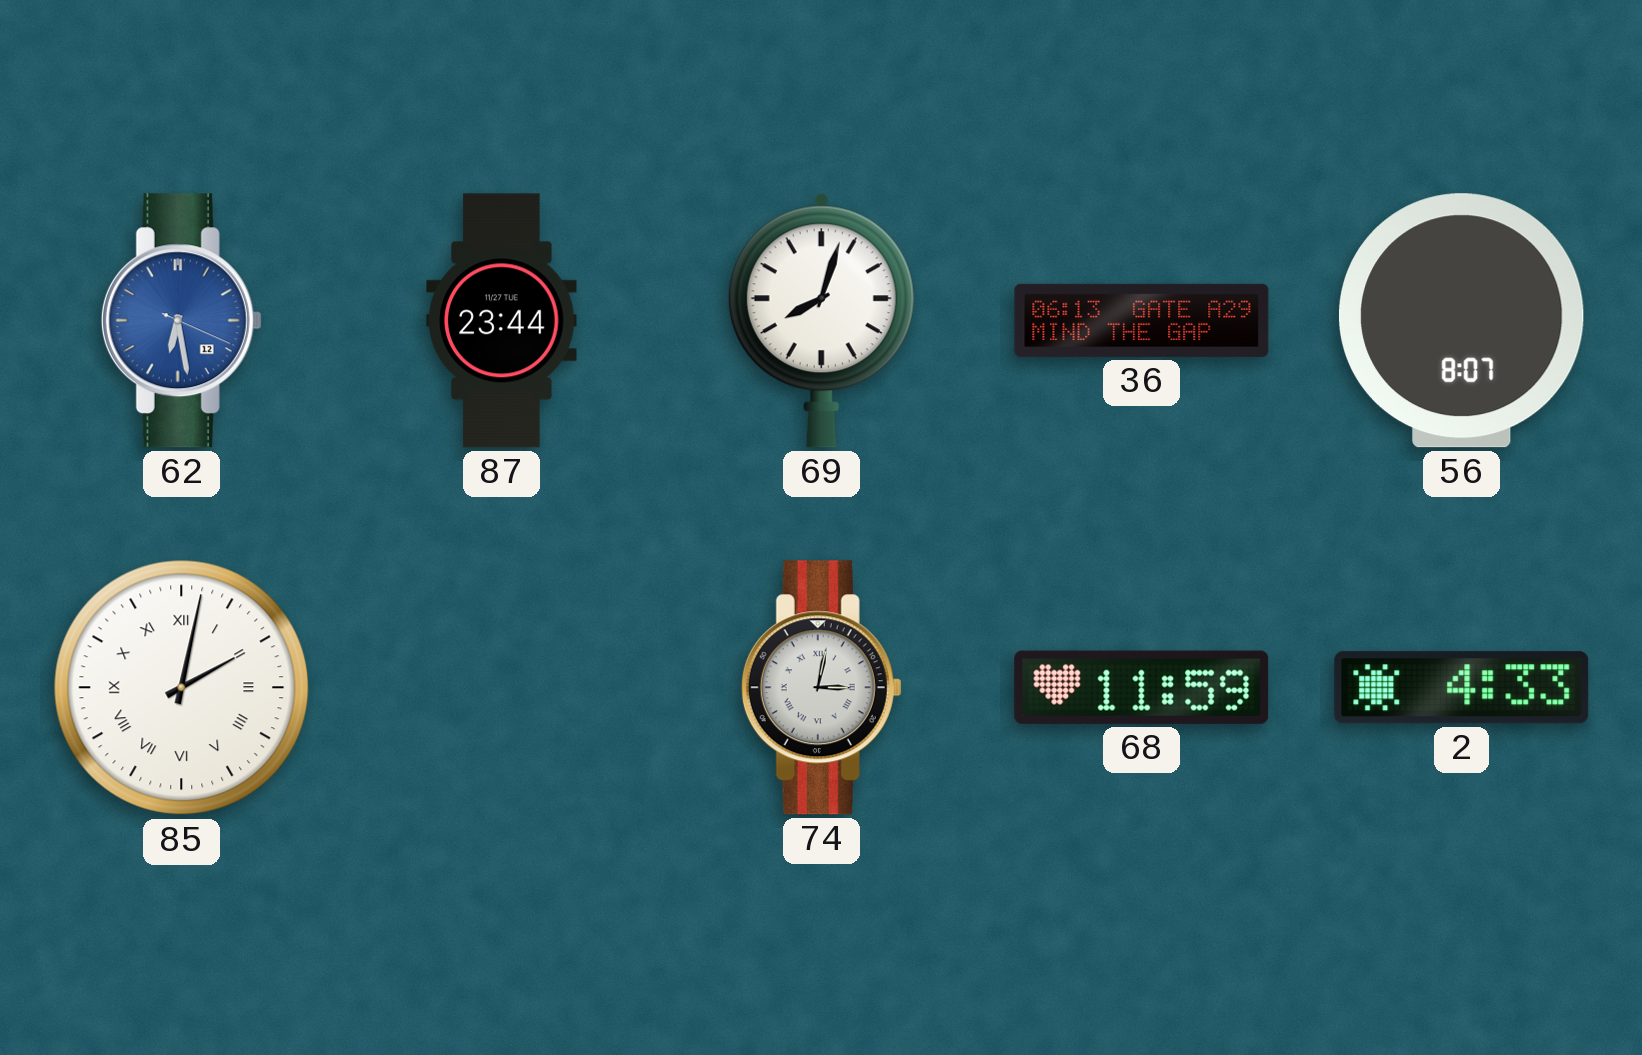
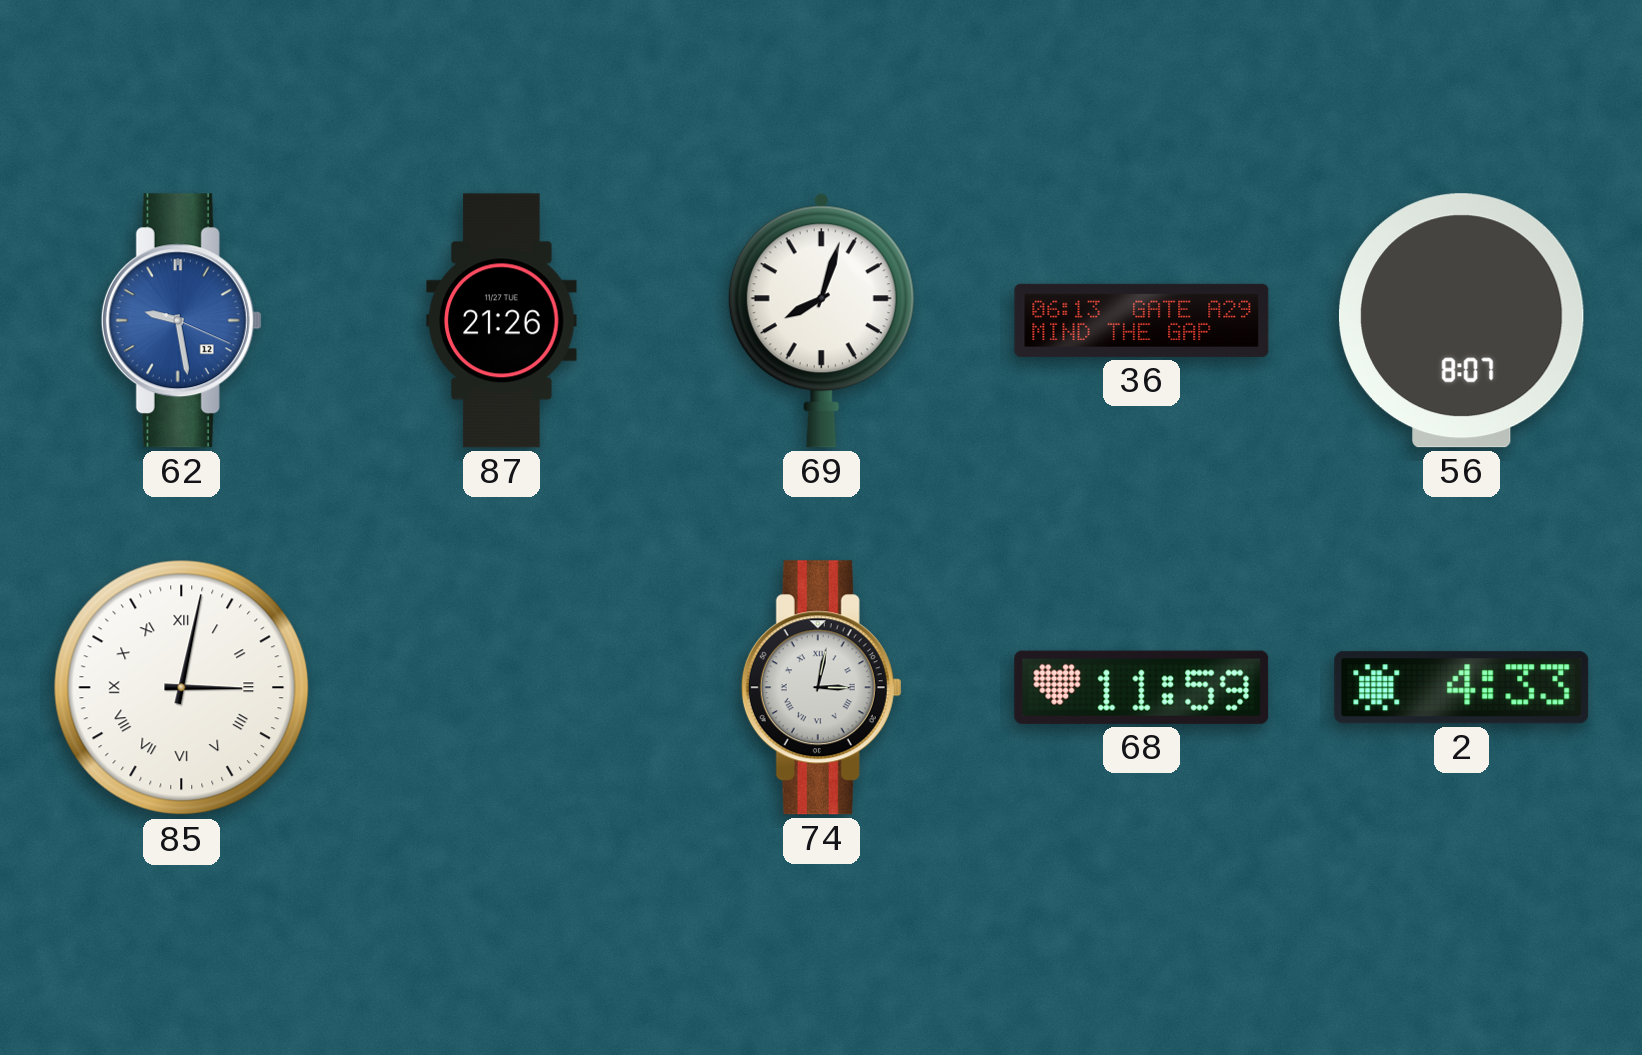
62: 6:28 -> 9:28
87: 23:44 -> 21:26
85: 2:02 -> 3:02
